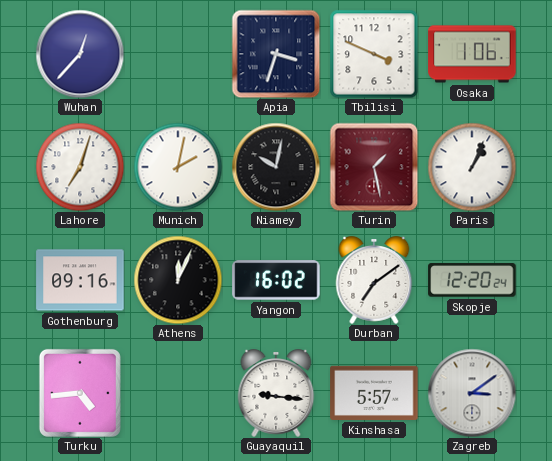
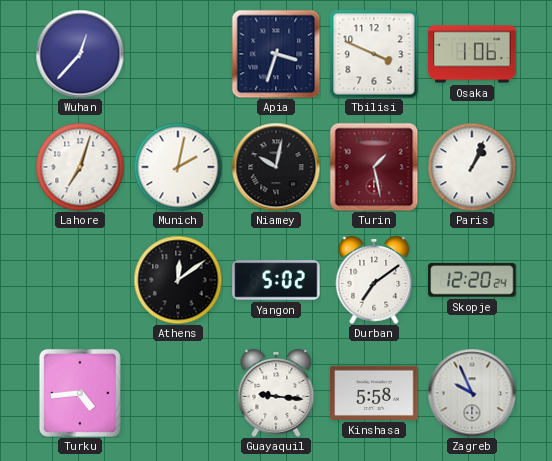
Gothenburg: 09:16 -> none
Athens: 12:04 -> 12:09
Yangon: 16:02 -> 5:02
Kinshasa: 5:57 -> 5:58
Zagreb: 3:09 -> 9:56
